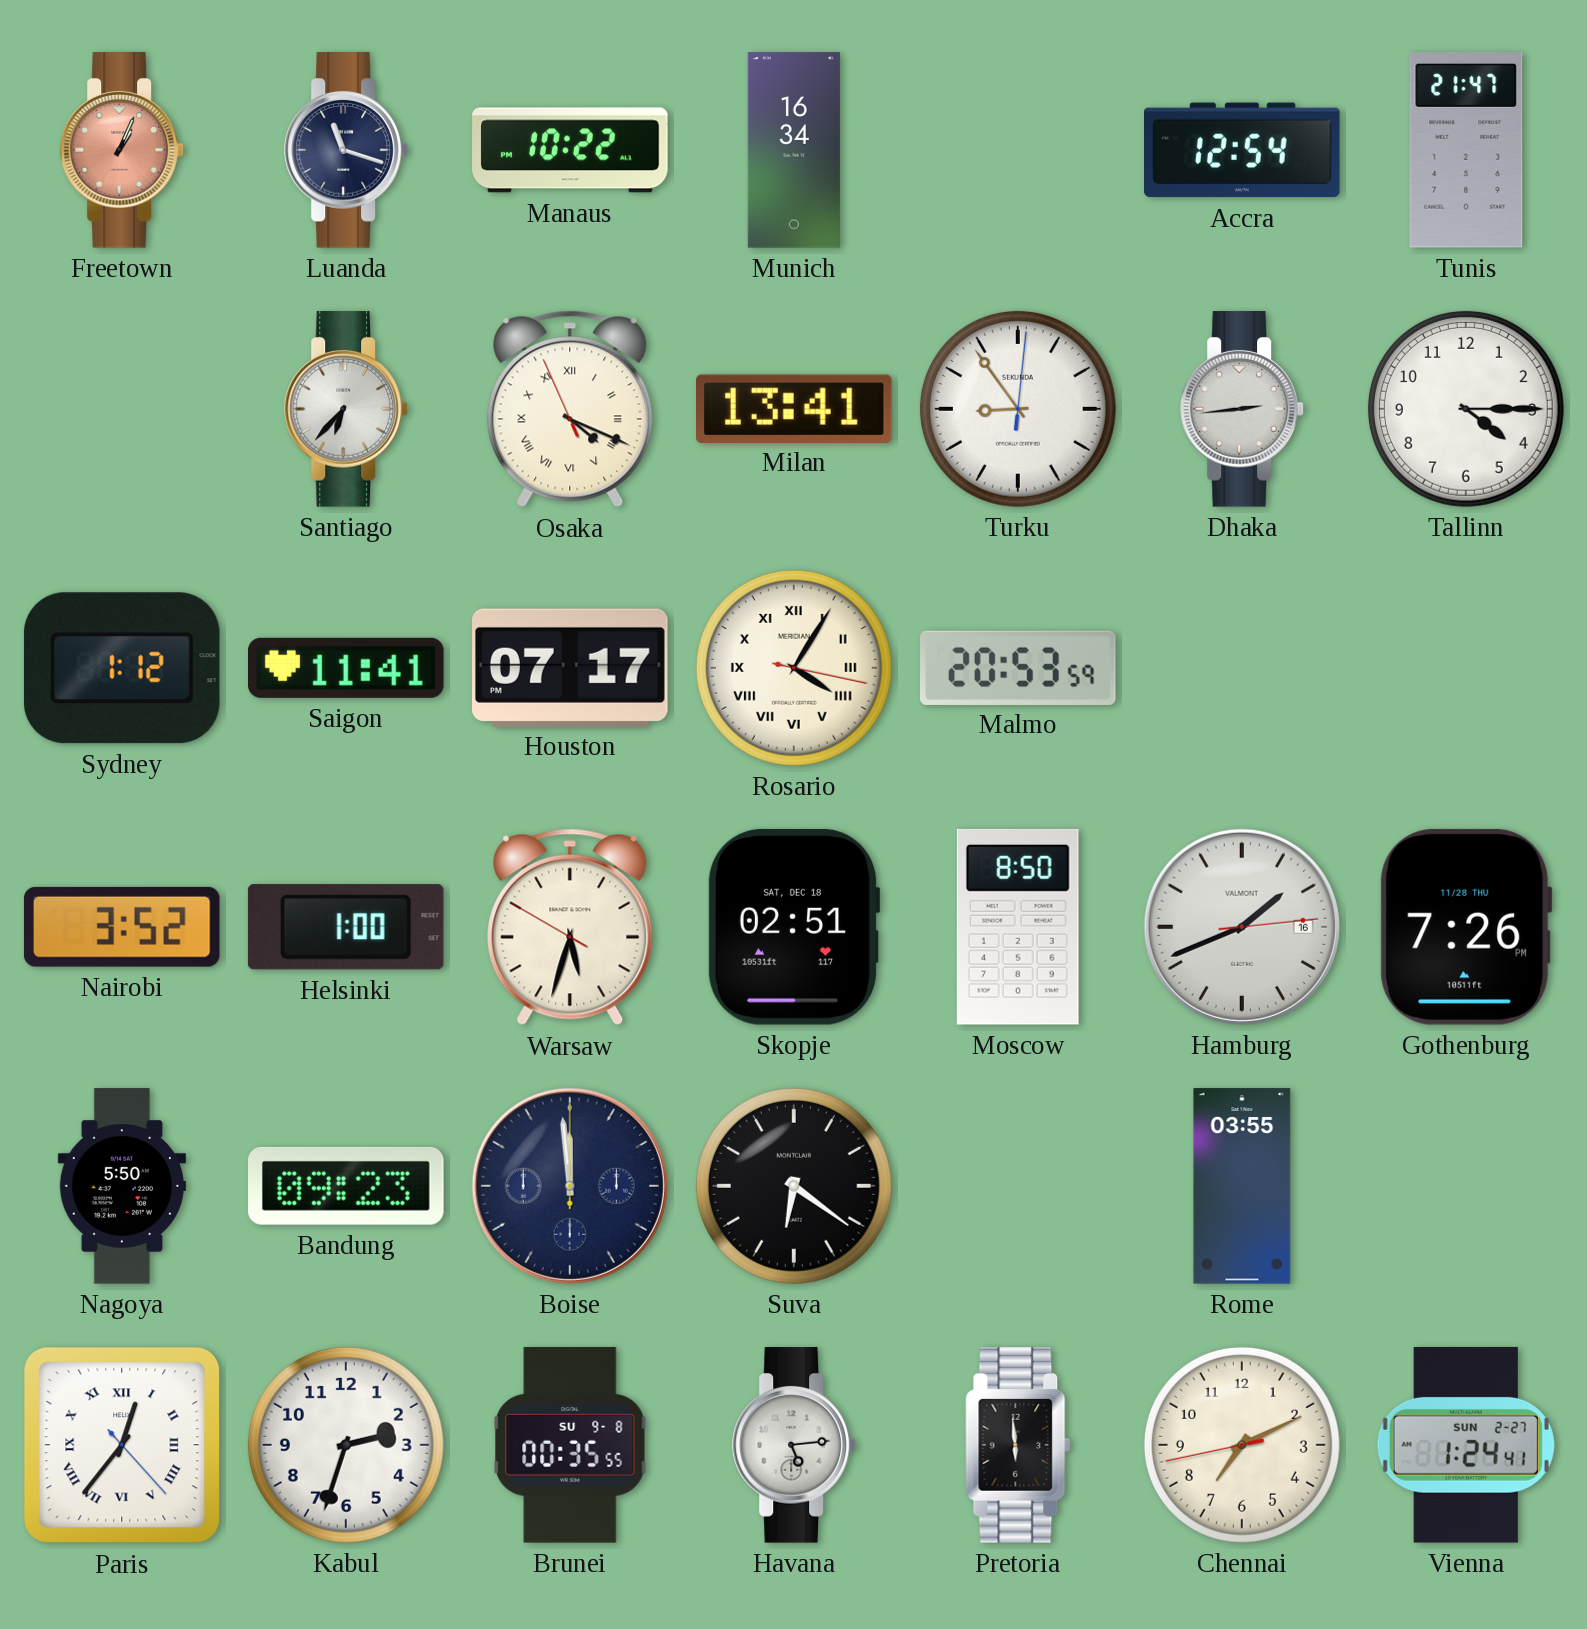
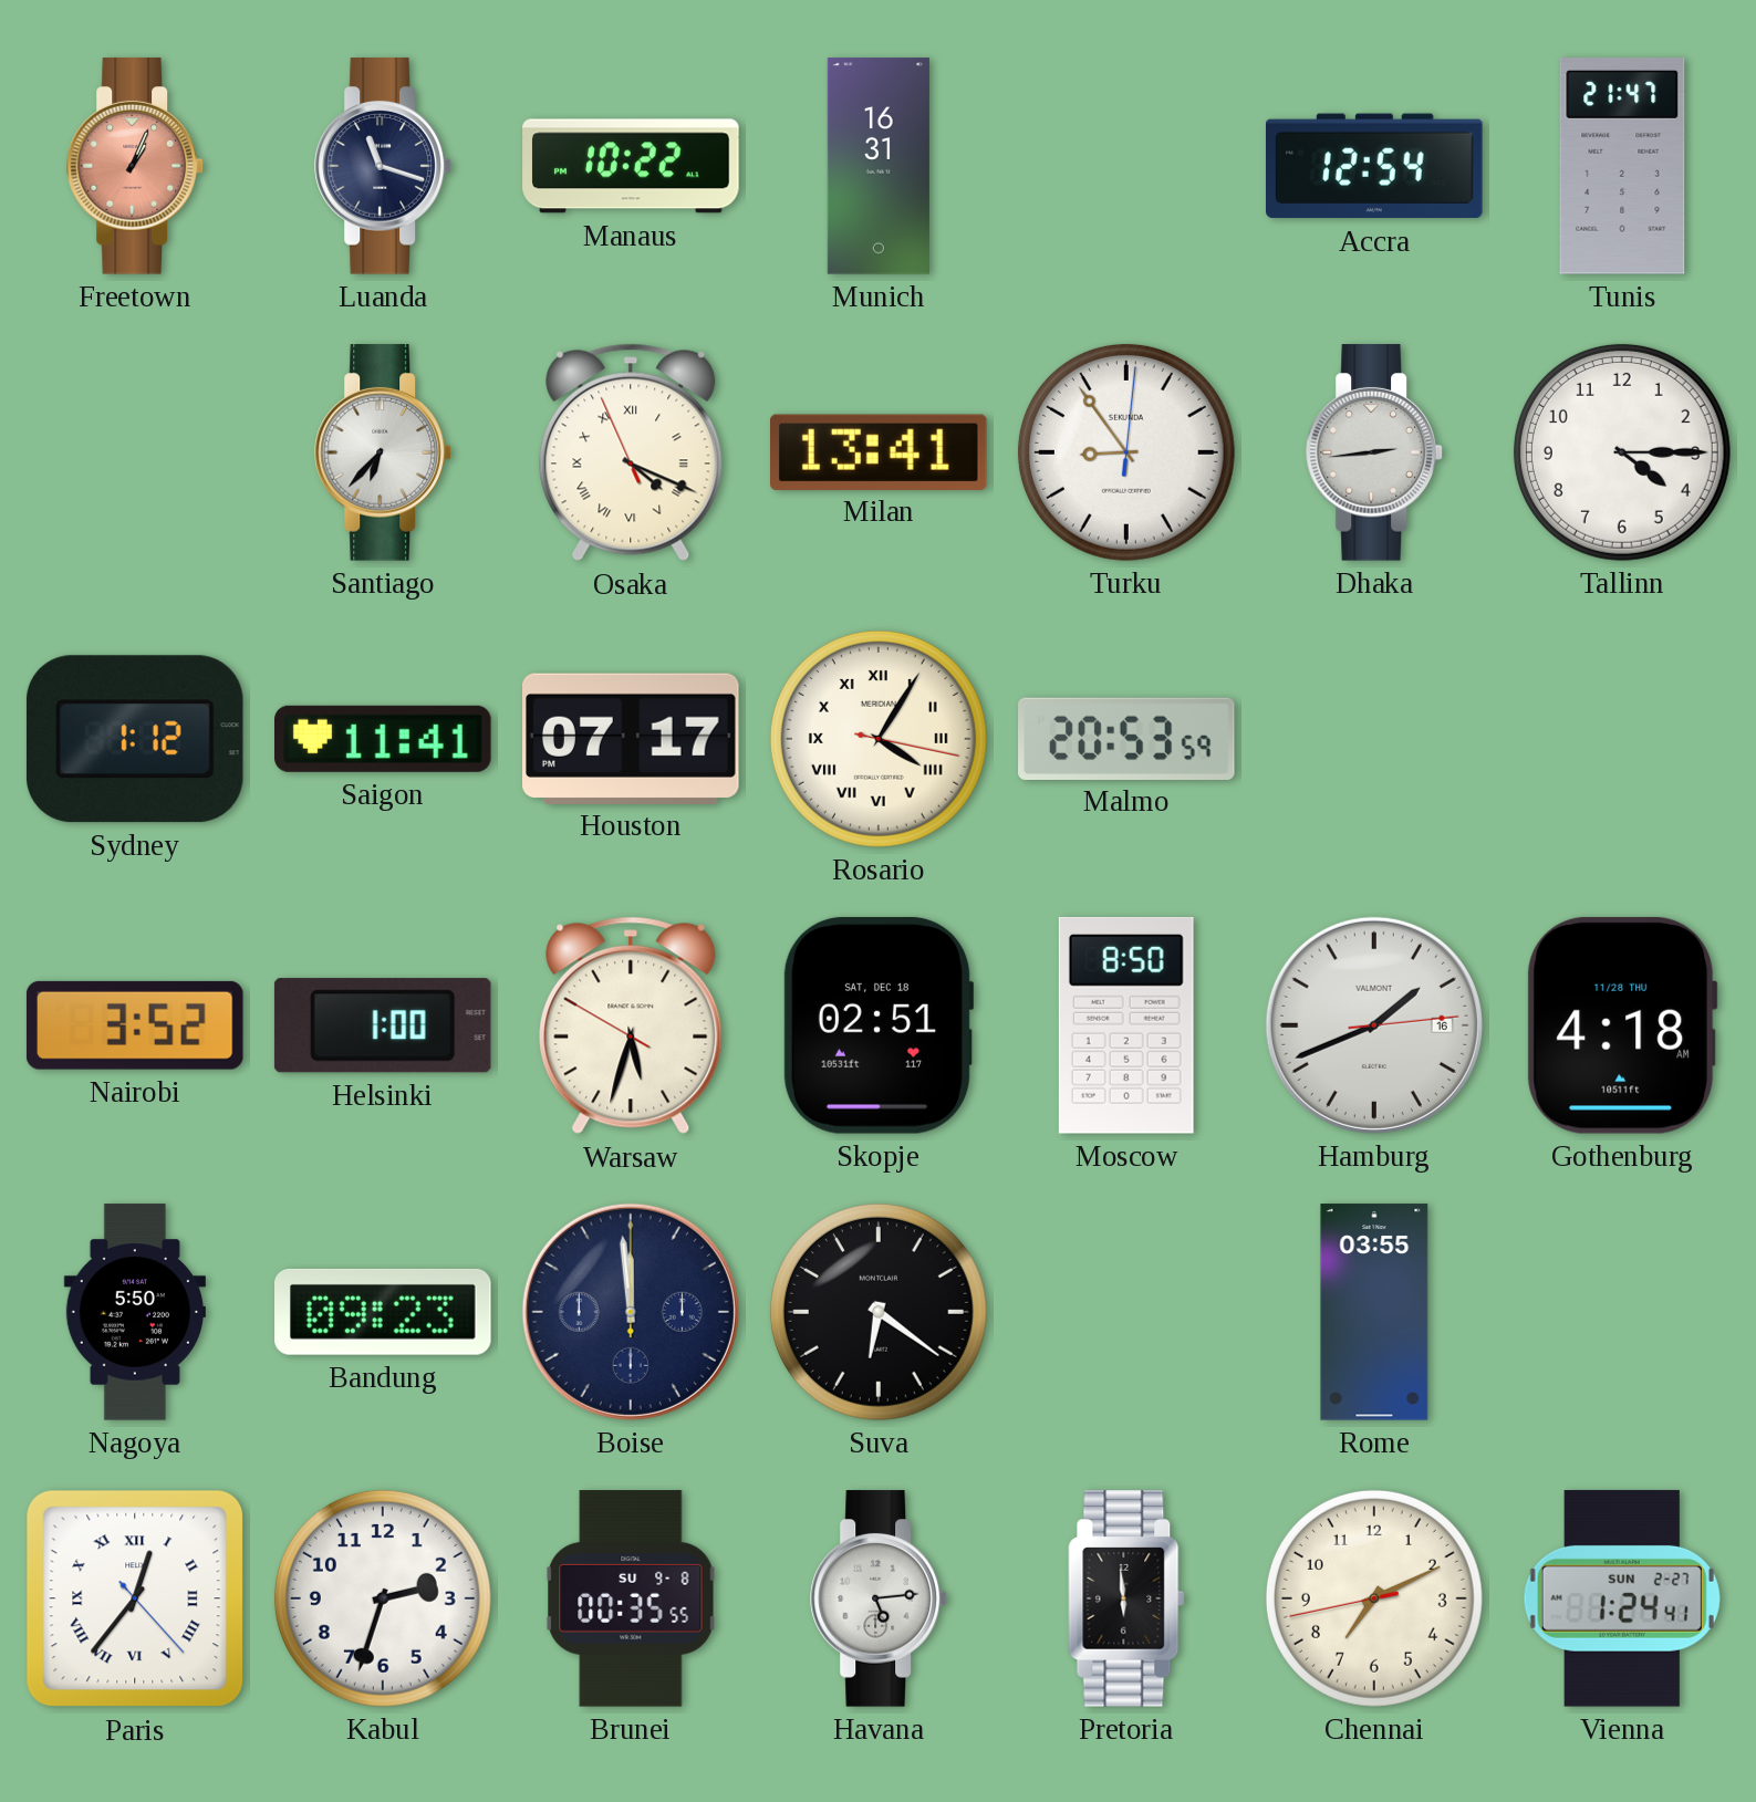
Munich: 16:34 -> 16:31
Gothenburg: 7:26 -> 4:18
